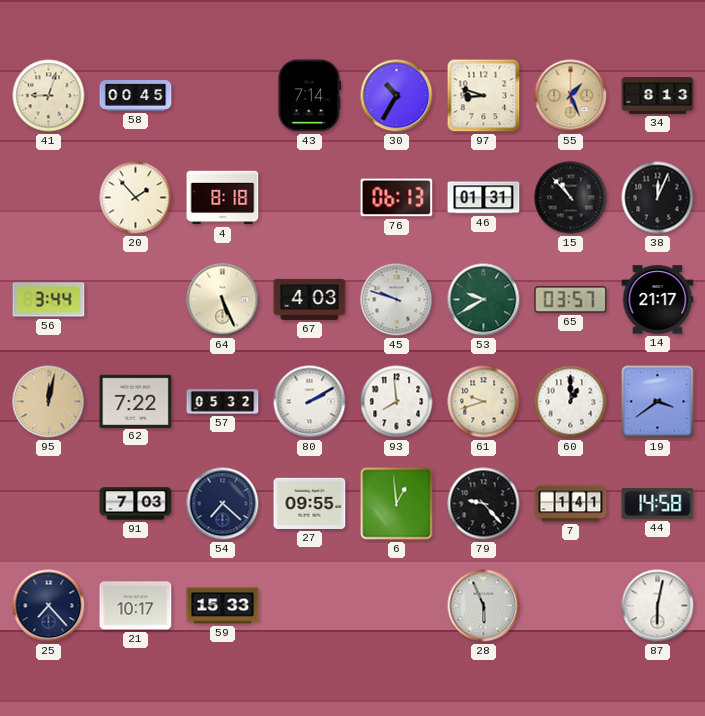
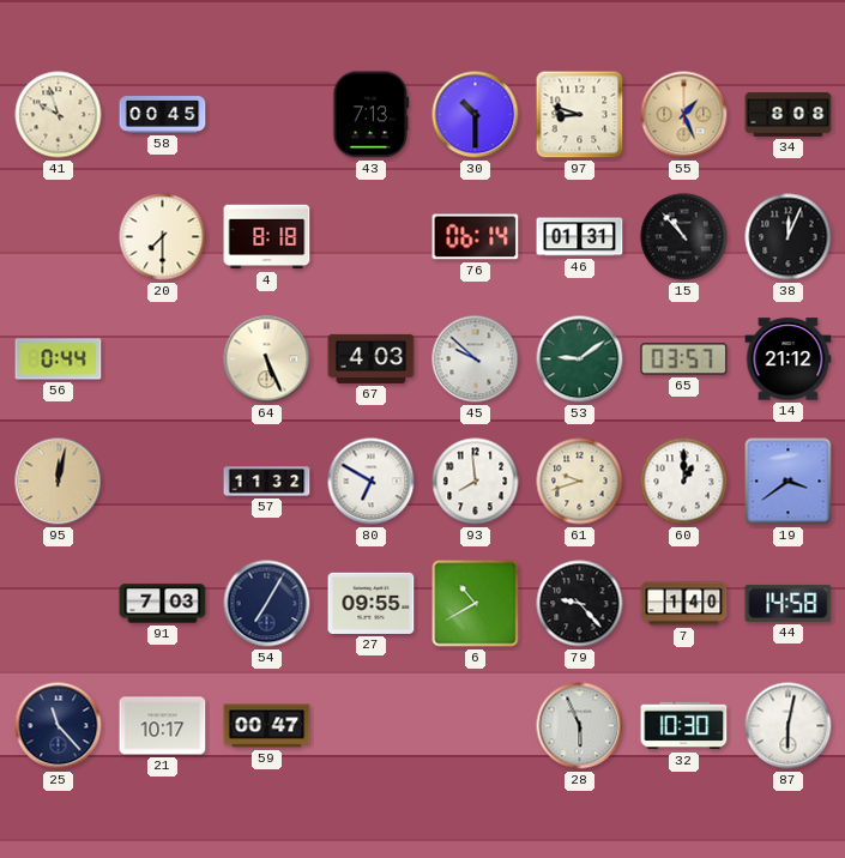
41: 9:03 -> 9:57
43: 7:14 -> 7:13
30: 10:35 -> 10:30
34: 8:13 -> 8:08
20: 1:53 -> 7:30
76: 06:13 -> 06:14
56: 3:44 -> 0:44
45: 9:48 -> 9:52
53: 9:40 -> 9:09
14: 21:17 -> 21:12
62: 7:22 -> none
57: 05:32 -> 11:32
80: 2:10 -> 6:50
54: 7:22 -> 7:05
6: 12:59 -> 10:40
7: 1:41 -> 1:40
25: 7:23 -> 11:23
59: 15:33 -> 00:47
32: none -> 10:30
